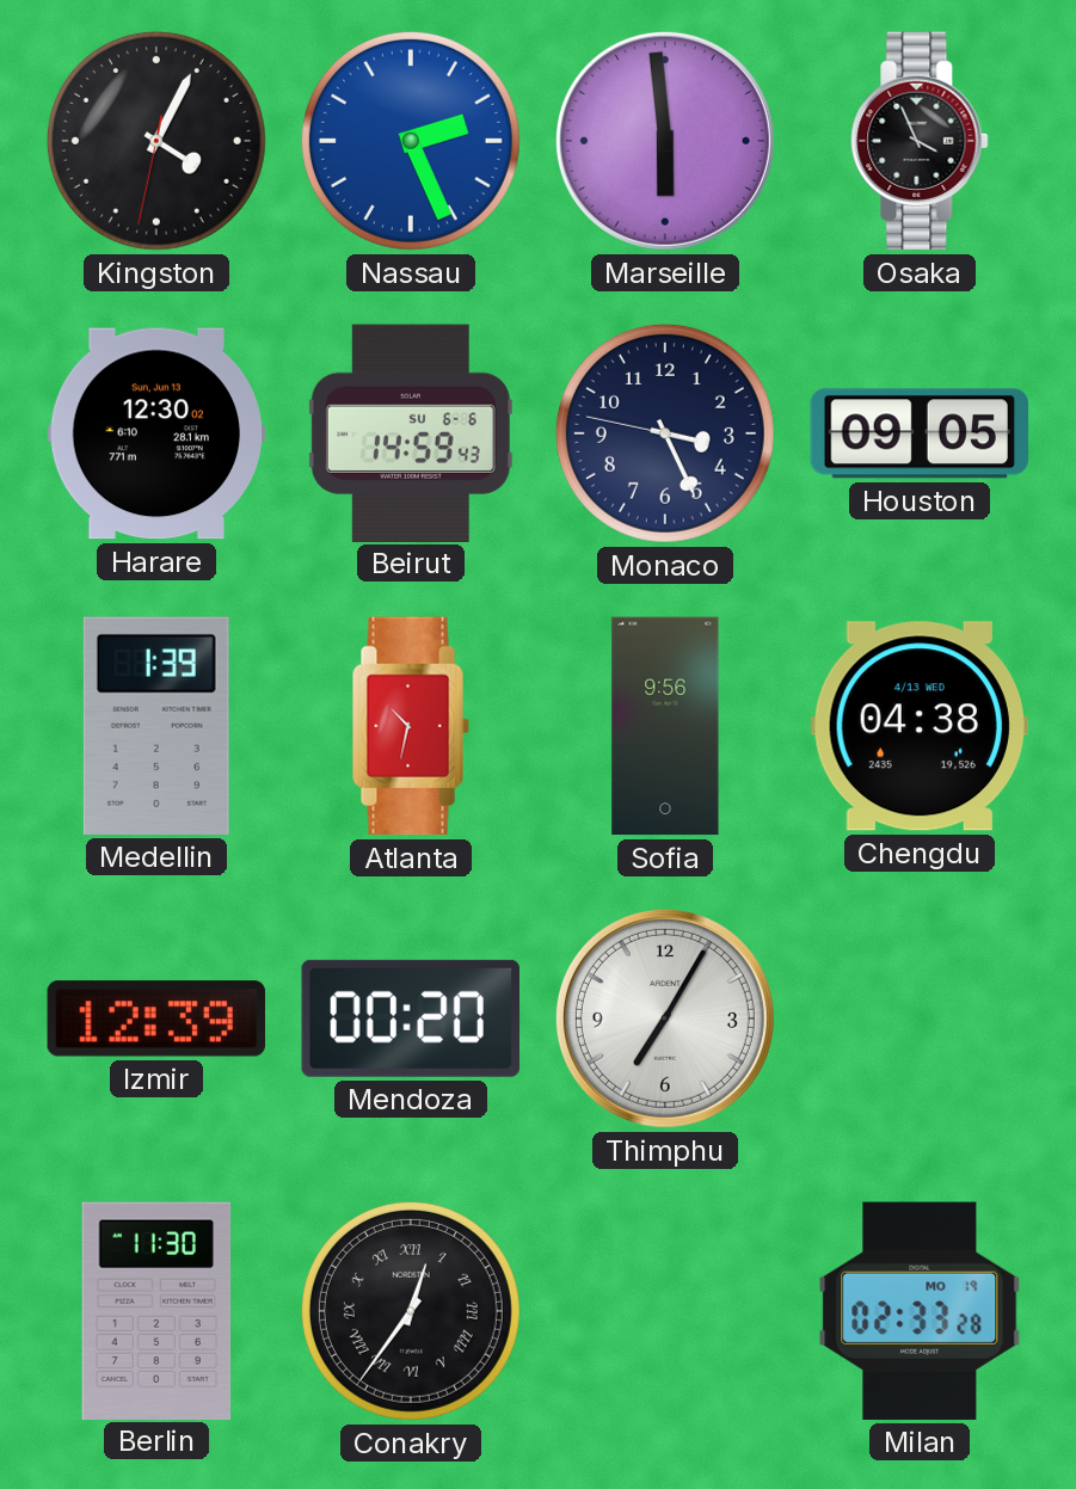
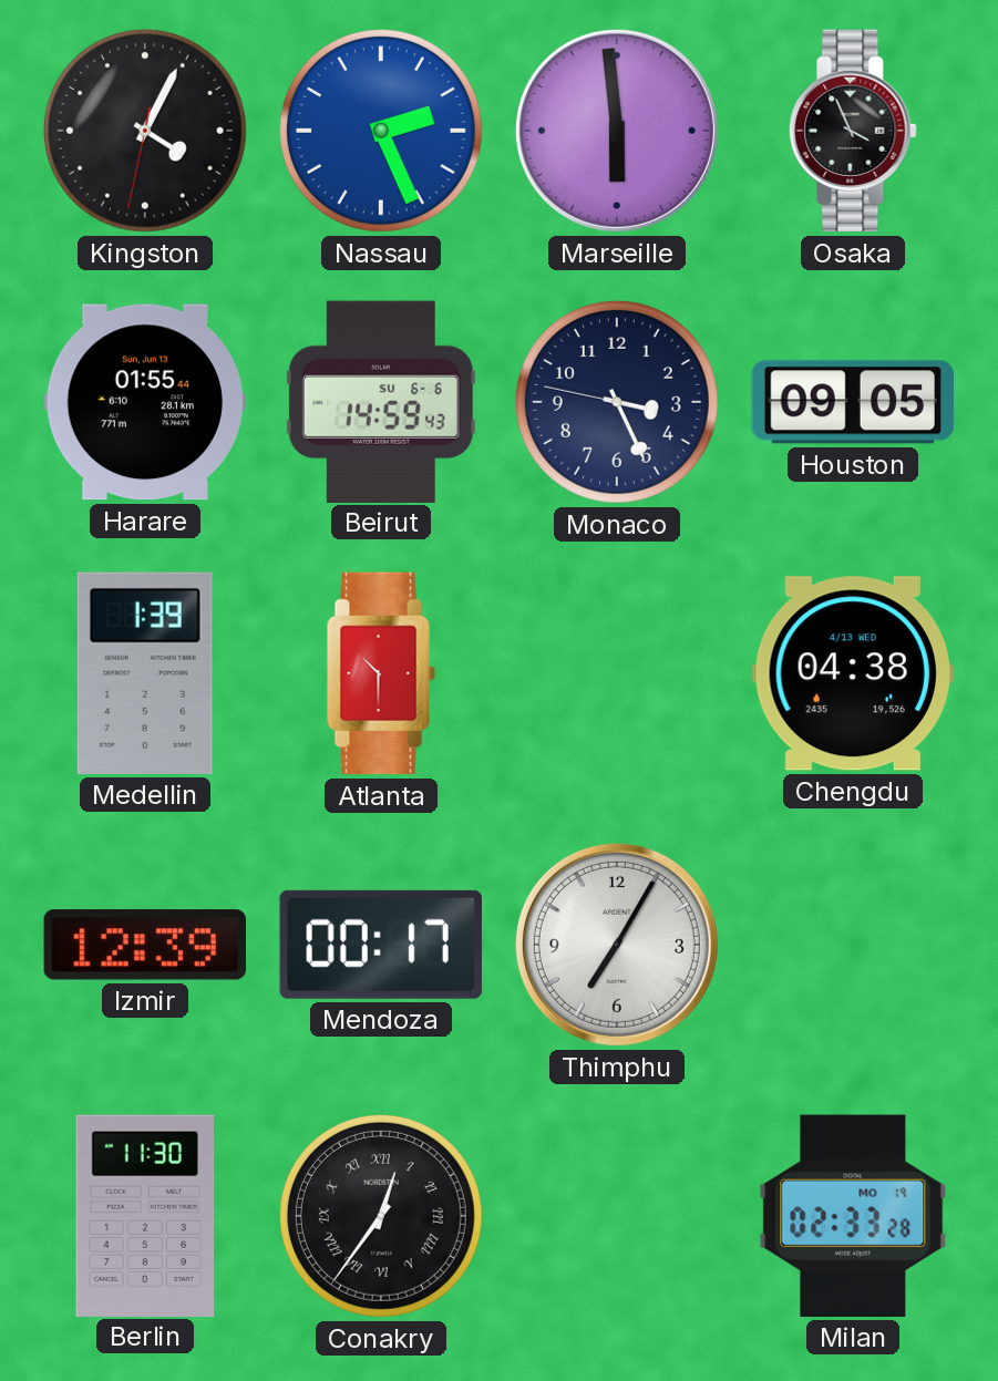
Harare: 12:30 -> 01:55
Atlanta: 10:32 -> 10:30
Sofia: 9:56 -> none
Mendoza: 00:20 -> 00:17
